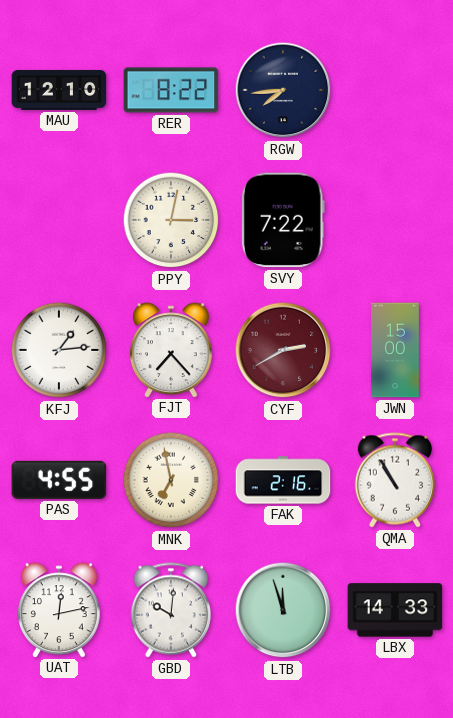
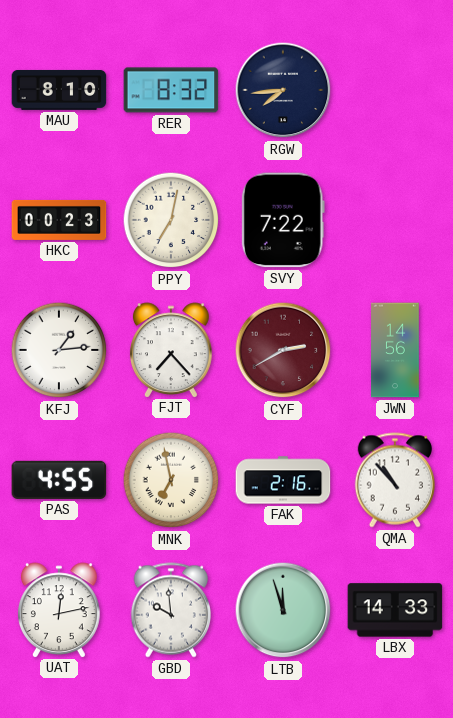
MAU: 12:10 -> 8:10
RER: 8:22 -> 8:32
HKC: none -> 00:23
PPY: 3:02 -> 7:02
JWN: 15:00 -> 14:56
QMA: 10:55 -> 10:53
GBD: 10:01 -> 9:59
